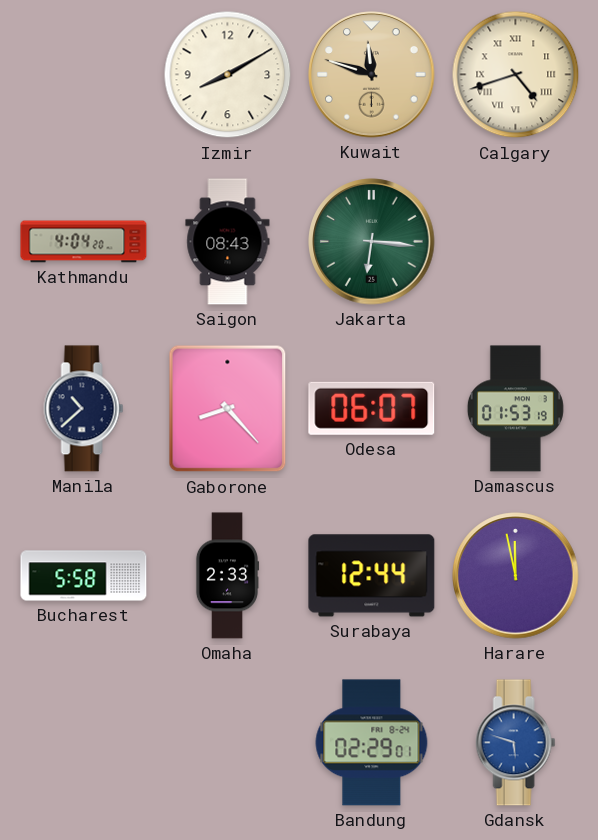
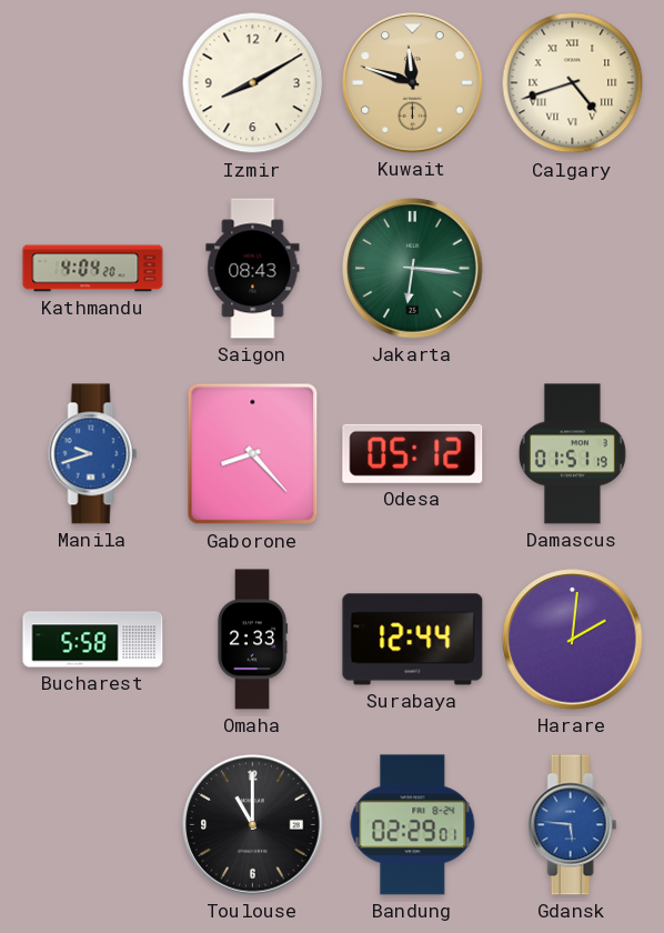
Manila: 10:38 -> 9:42
Manila dial: navy -> blue
Odesa: 06:07 -> 05:12
Damascus: 01:53 -> 01:51
Harare: 11:58 -> 2:01
Toulouse: none -> 11:00
Gdansk: 5:48 -> 5:46
